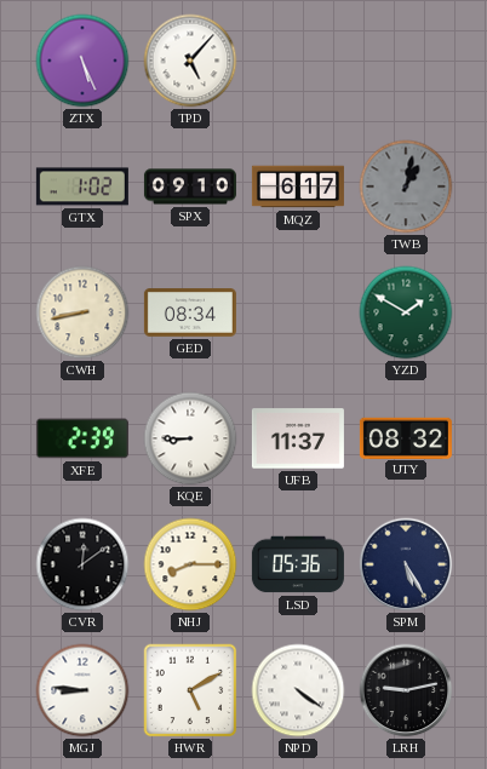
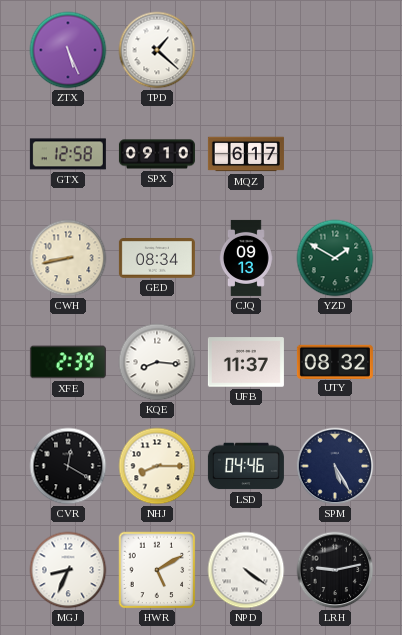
TPD: 5:07 -> 1:22
GTX: 1:02 -> 12:58
TWB: 1:02 -> none
CJQ: none -> 09:13
KQE: 8:45 -> 8:16
CVR: 12:09 -> 12:20
LSD: 05:36 -> 04:46
MGJ: 8:46 -> 8:34
